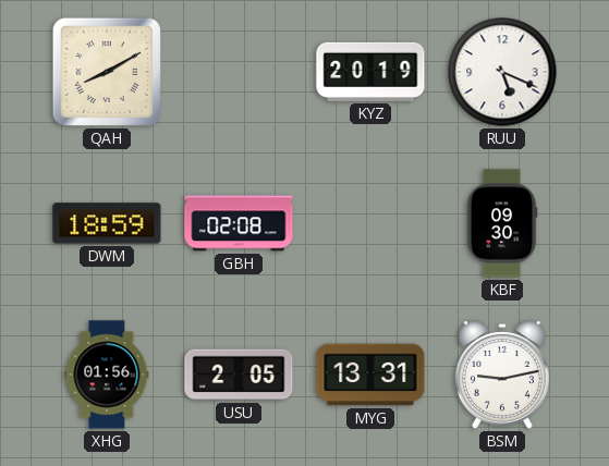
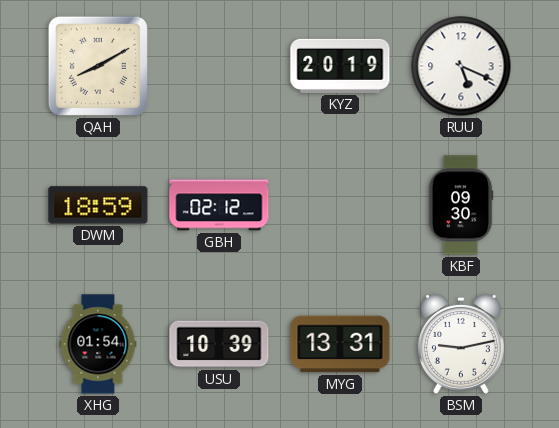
GBH: 02:08 -> 02:12
XHG: 01:56 -> 01:54
USU: 2:05 -> 10:39
